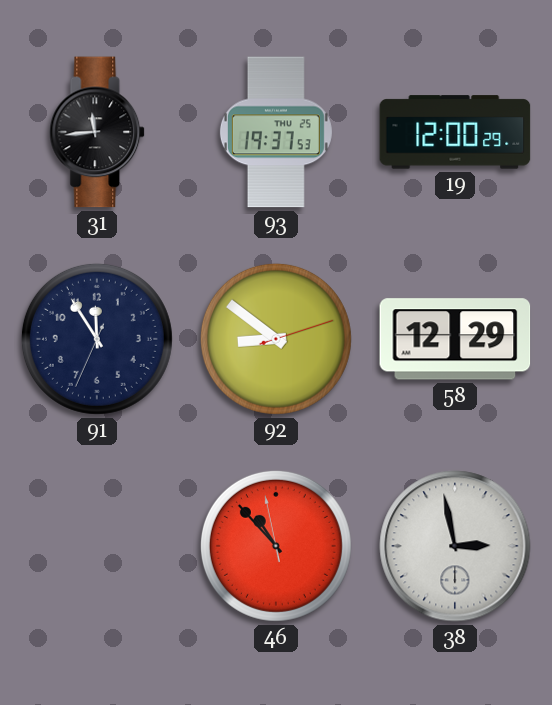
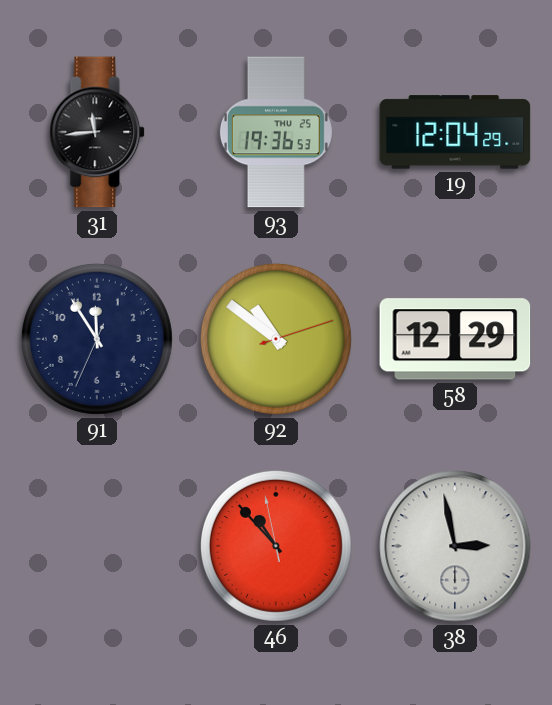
93: 19:37 -> 19:36
19: 12:00 -> 12:04
92: 8:51 -> 10:51
